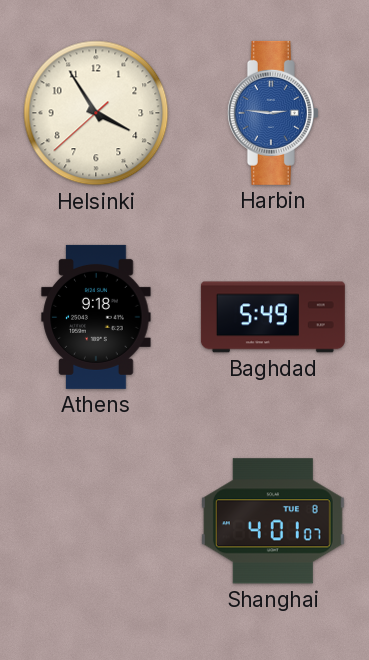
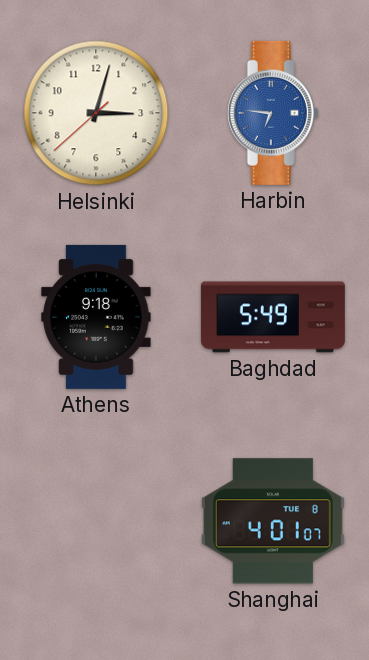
Helsinki: 3:54 -> 3:02
Harbin: 2:46 -> 6:46
